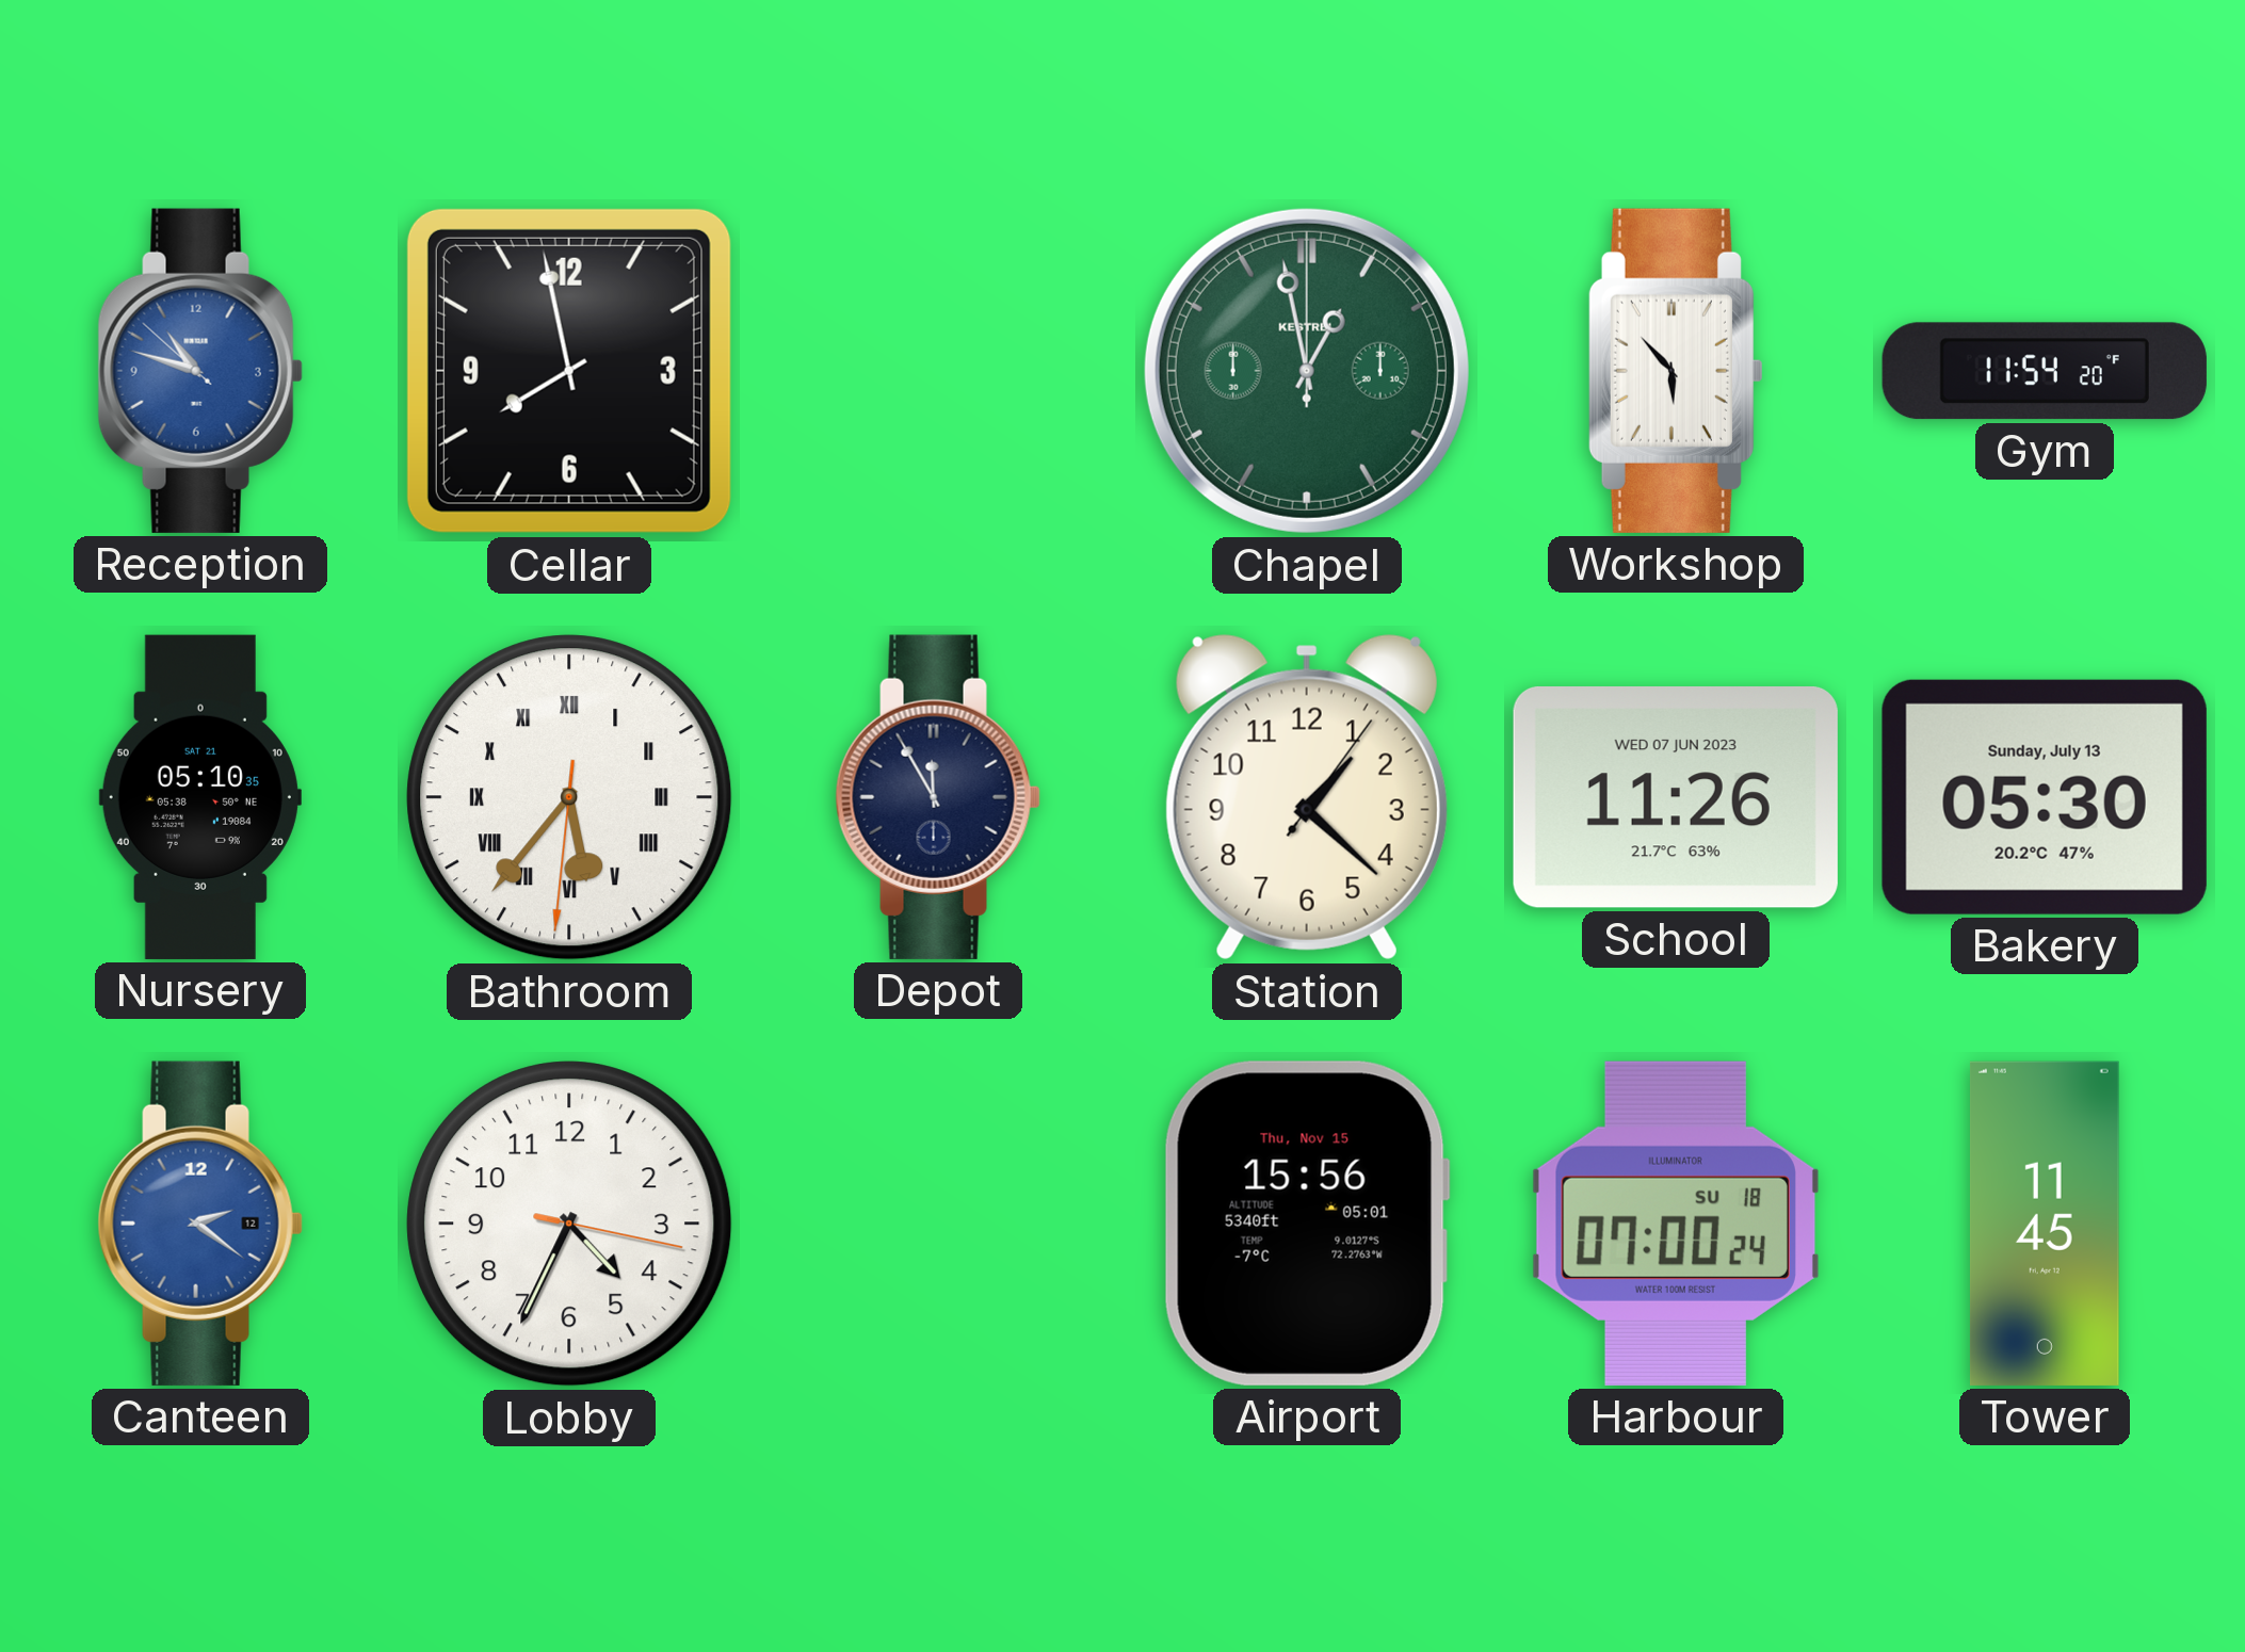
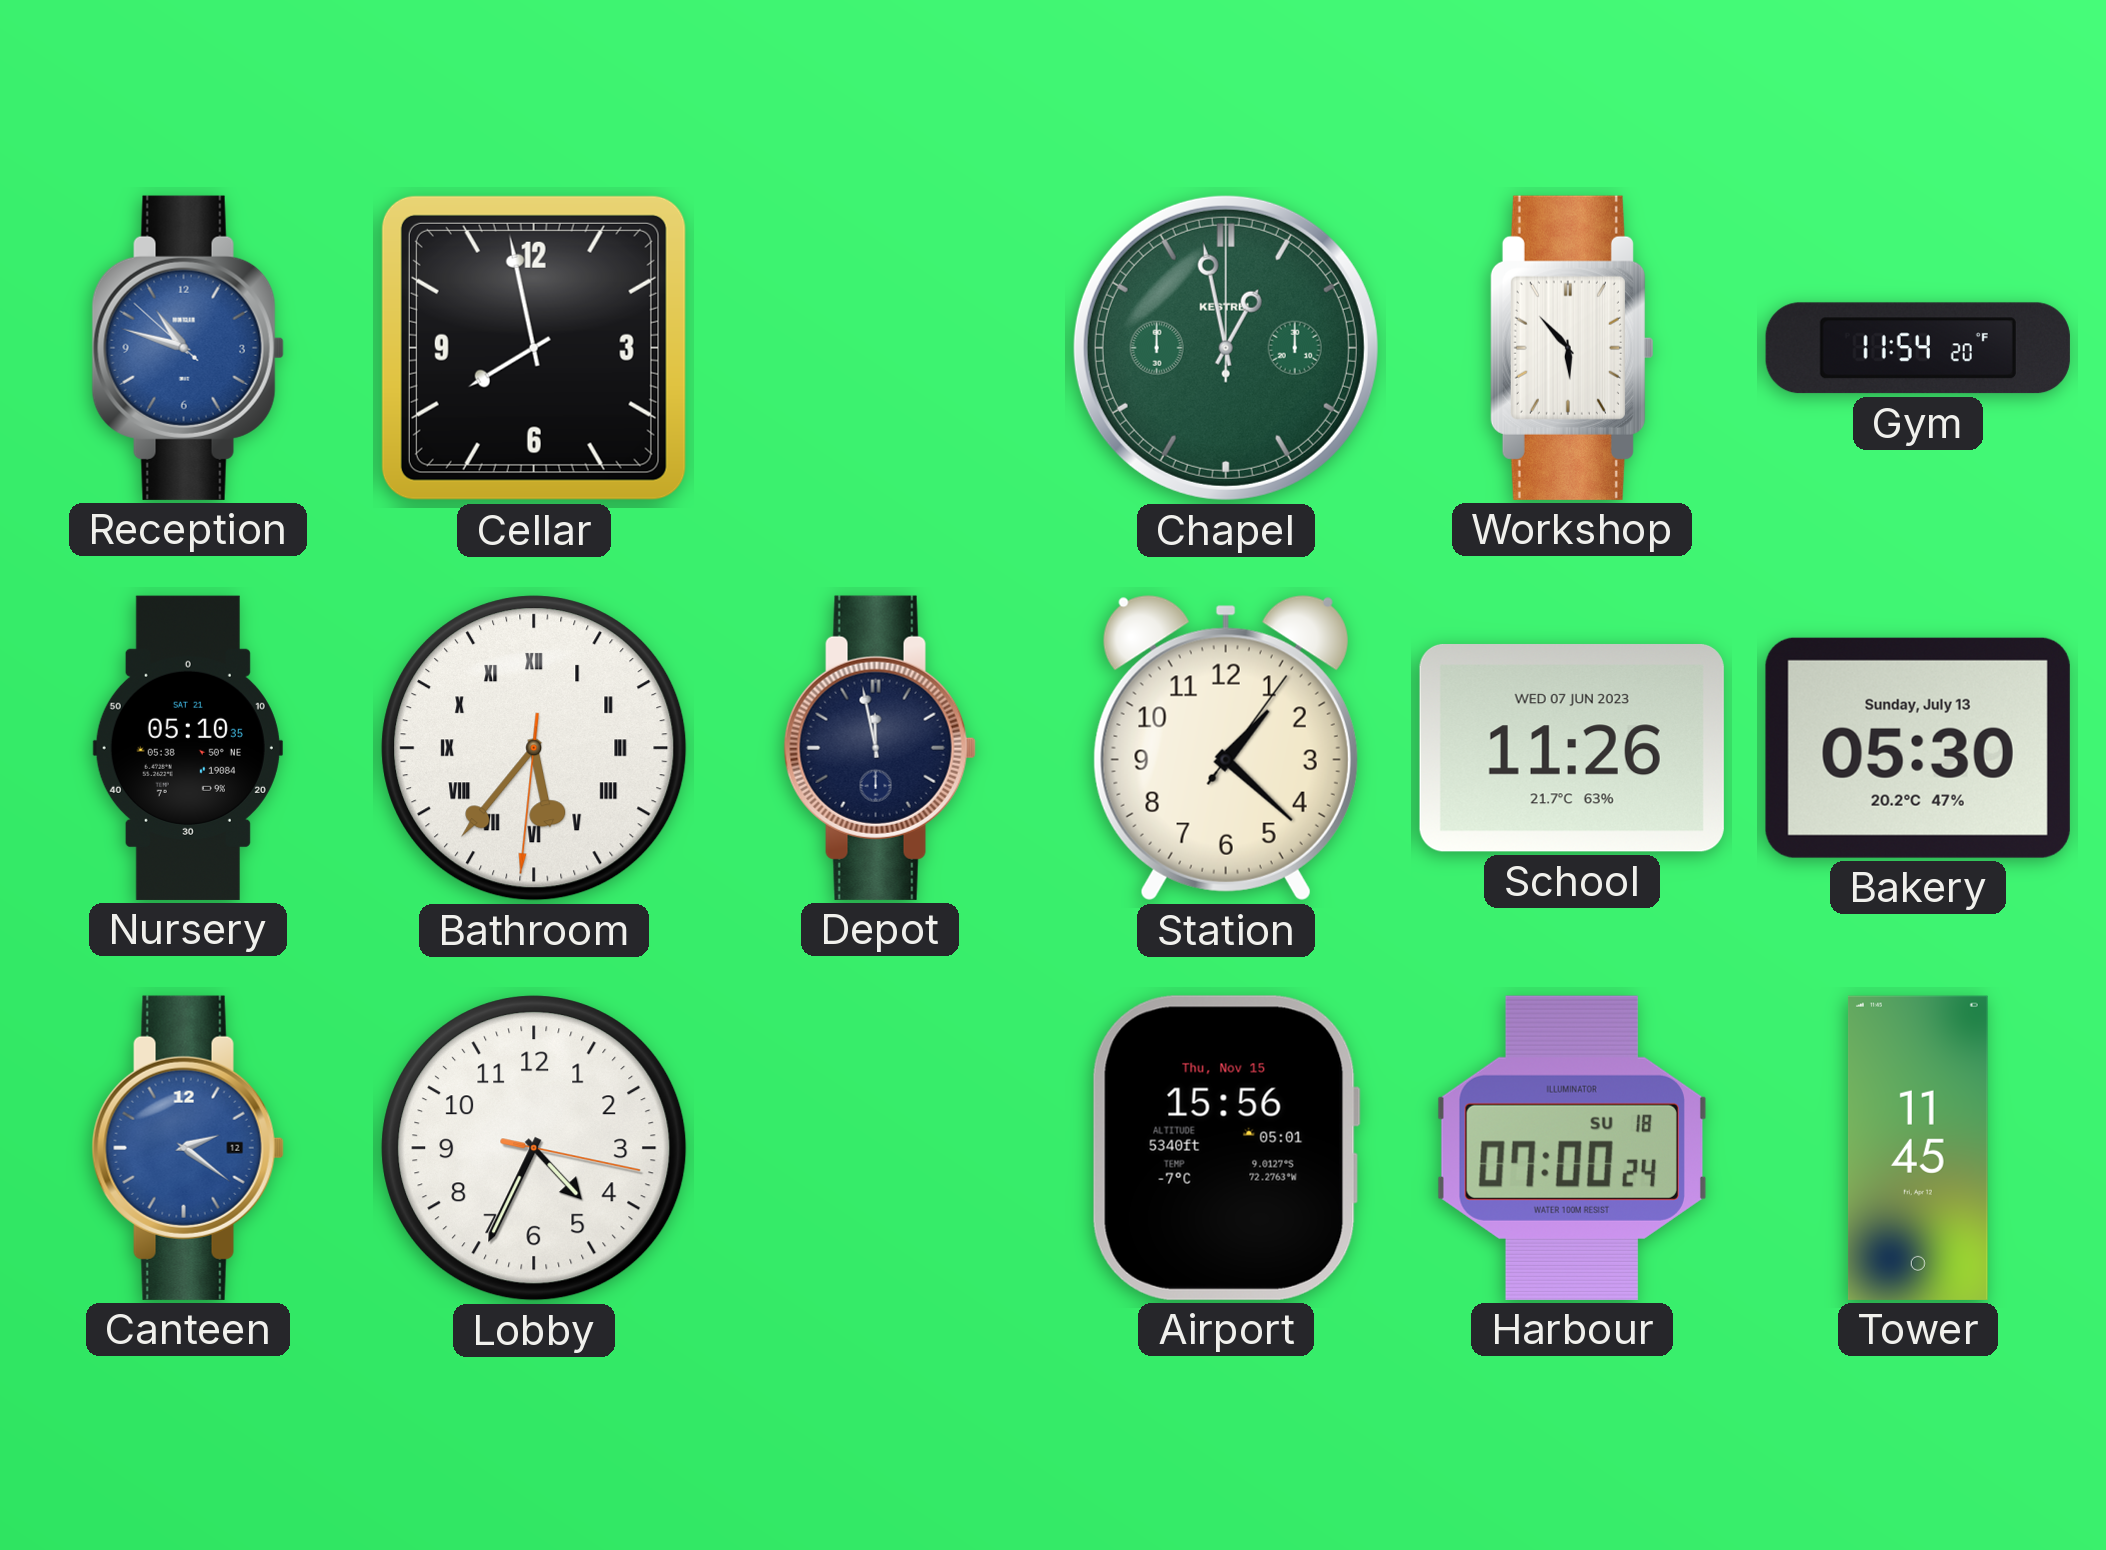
Depot: 11:55 -> 11:58
